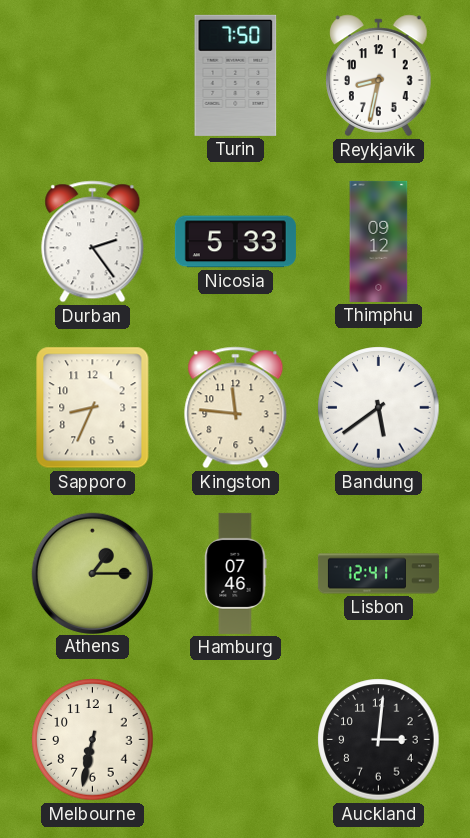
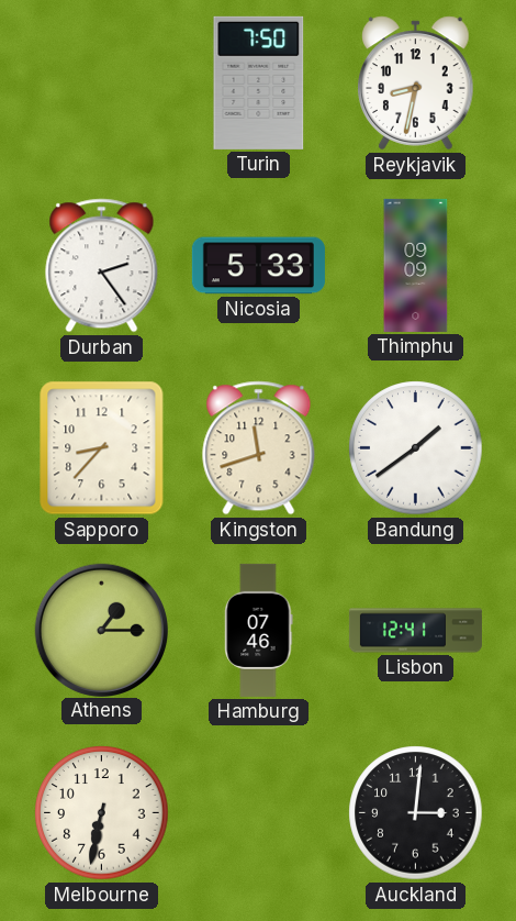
Thimphu: 09:12 -> 09:09
Sapporo: 8:34 -> 8:37
Kingston: 11:46 -> 11:42
Bandung: 5:39 -> 1:39
